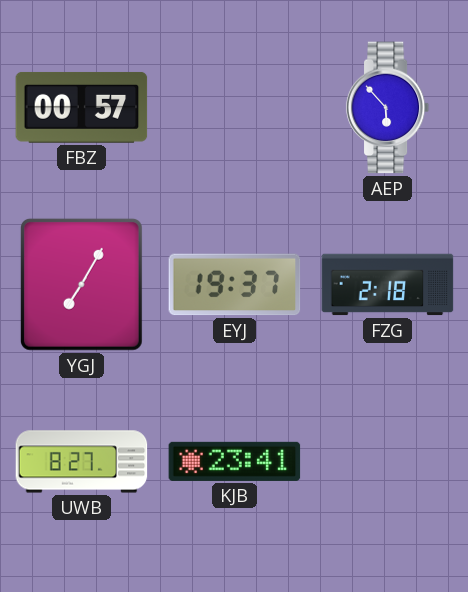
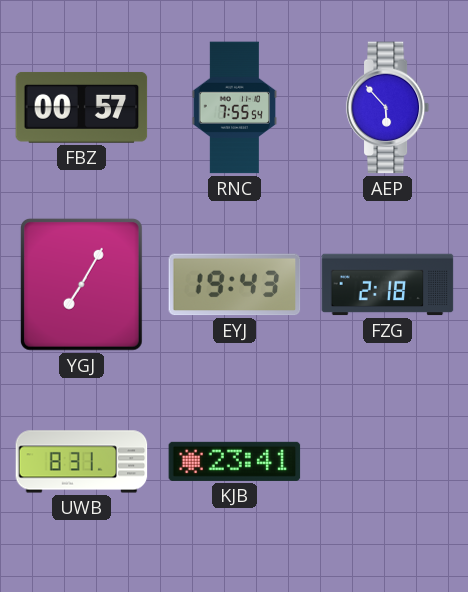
RNC: none -> 7:55
EYJ: 19:37 -> 19:43
UWB: 8:27 -> 8:31
